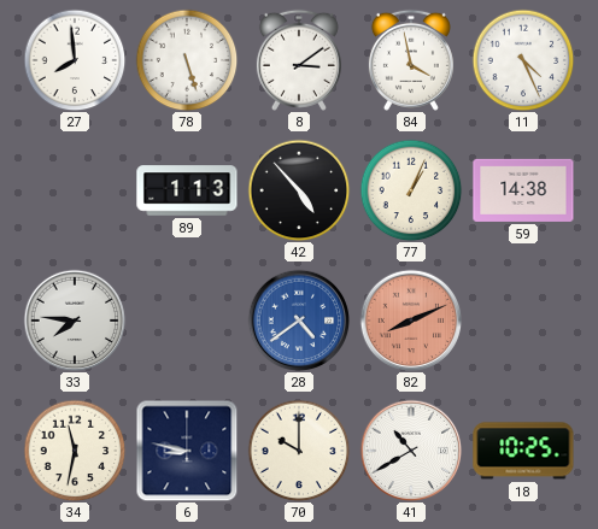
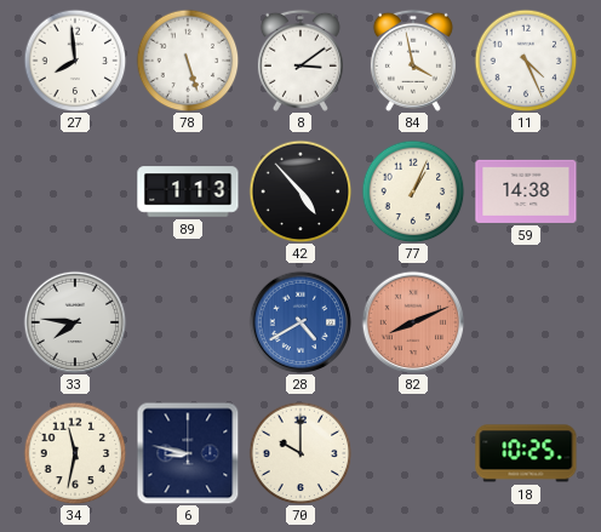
28: 4:39 -> 4:40
41: 10:40 -> none
